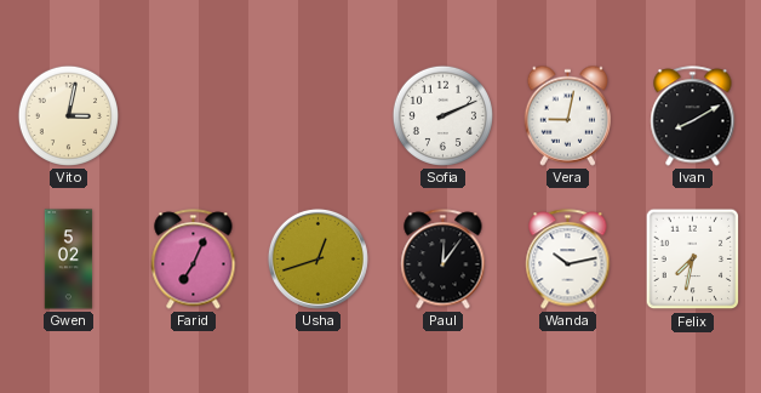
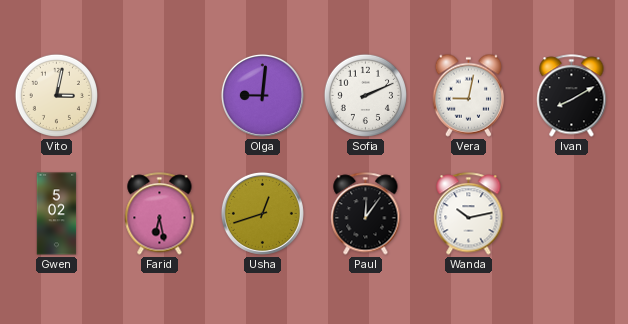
Olga: none -> 9:01
Farid: 7:04 -> 6:28
Felix: 7:32 -> none
